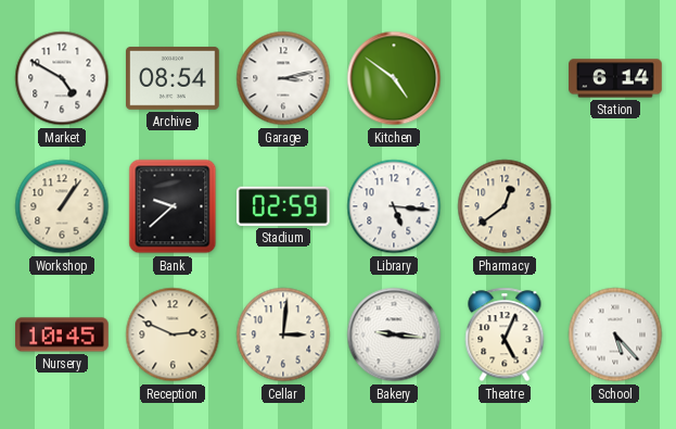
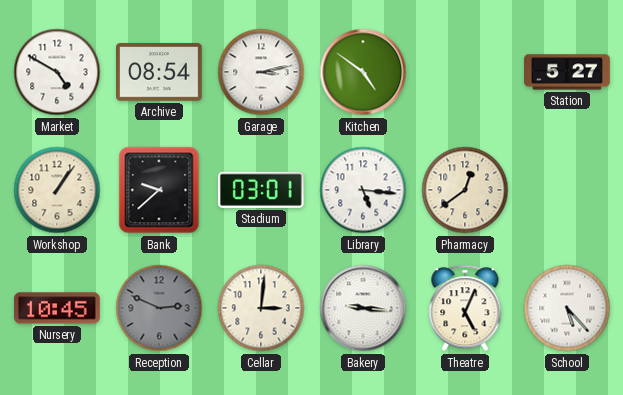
Station: 6:14 -> 5:27
Stadium: 02:59 -> 03:01
Reception dial: cream -> grey
